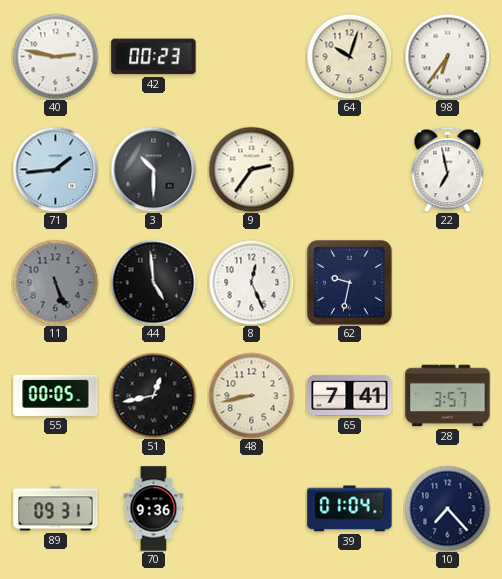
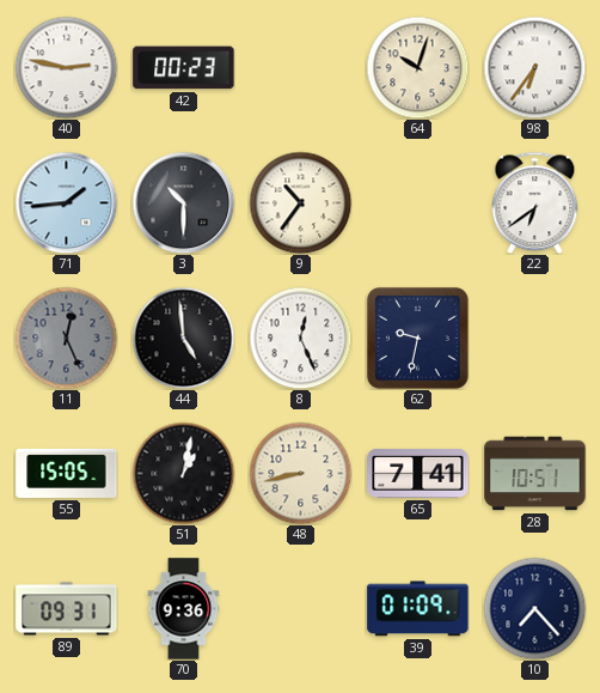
9: 2:36 -> 10:36
22: 6:58 -> 6:39
11: 5:26 -> 12:26
55: 00:05 -> 15:05
51: 12:43 -> 1:02
28: 3:57 -> 10:51
39: 01:04 -> 01:09
